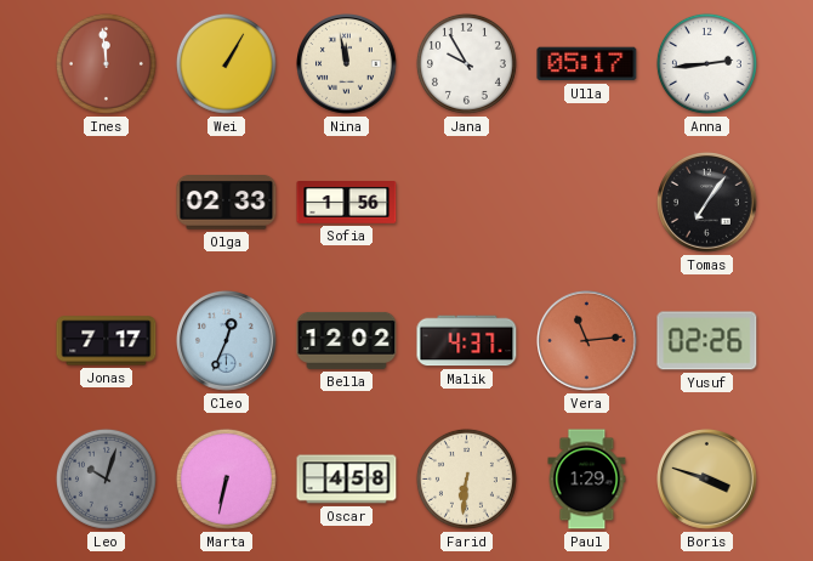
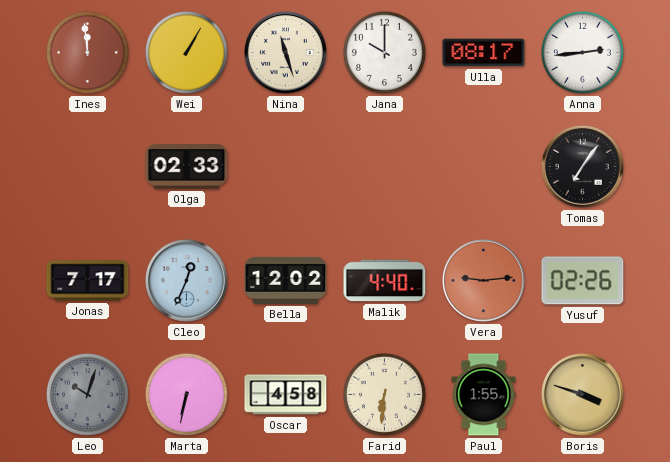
Nina: 11:58 -> 11:27
Jana: 9:55 -> 10:00
Ulla: 05:17 -> 08:17
Sofia: 1:56 -> none
Malik: 4:37 -> 4:40
Vera: 11:14 -> 9:14
Paul: 1:29 -> 1:55
